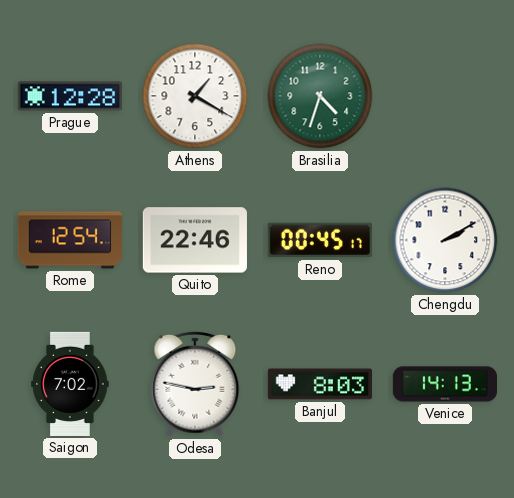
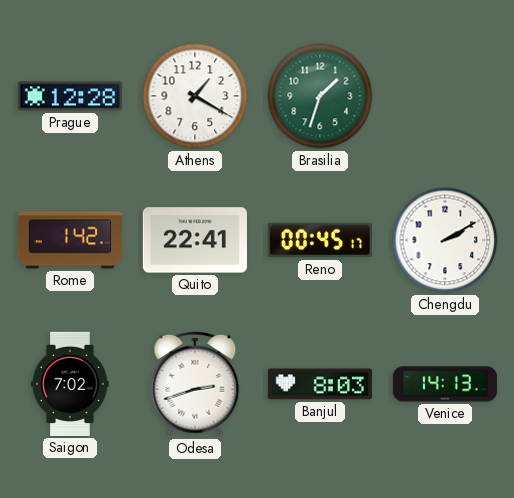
Brasilia: 4:33 -> 1:33
Rome: 12:54 -> 1:42
Quito: 22:46 -> 22:41
Odesa: 2:47 -> 2:42
